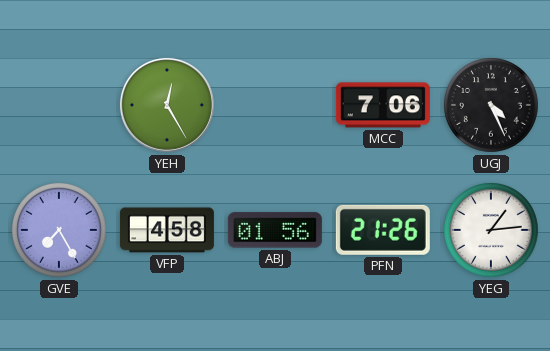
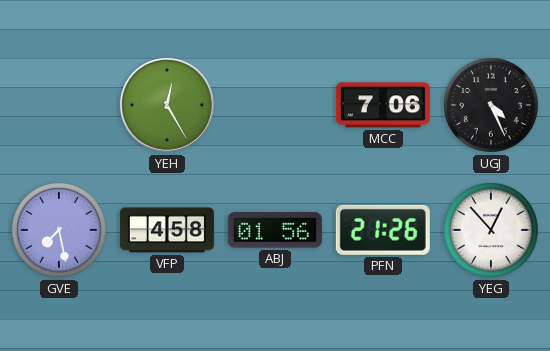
GVE: 7:25 -> 7:28
YEG: 1:14 -> 12:53
